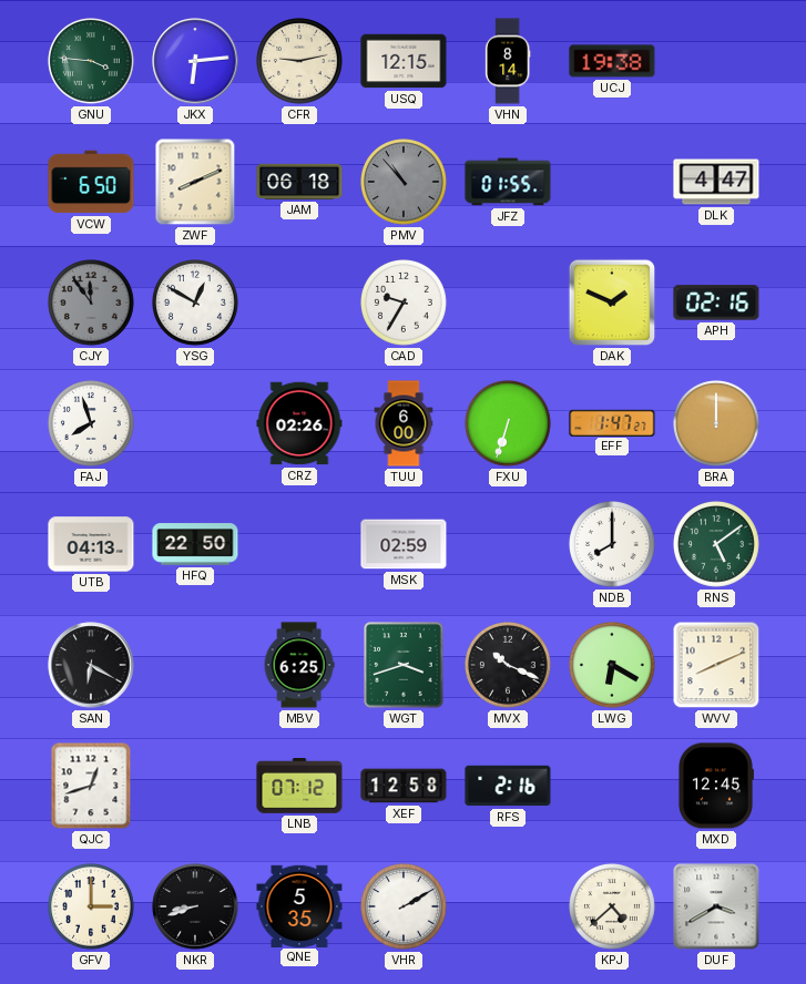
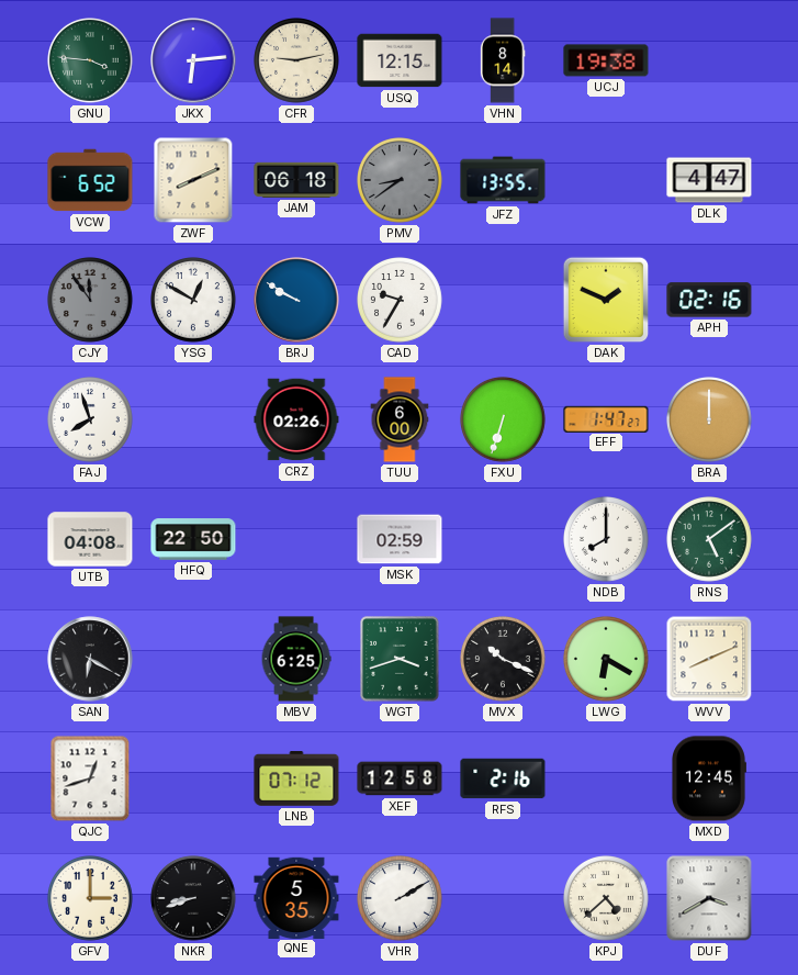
VCW: 6:50 -> 6:52
PMV: 10:53 -> 8:39
JFZ: 01:55 -> 13:55
BRJ: none -> 9:50
UTB: 04:13 -> 04:08
